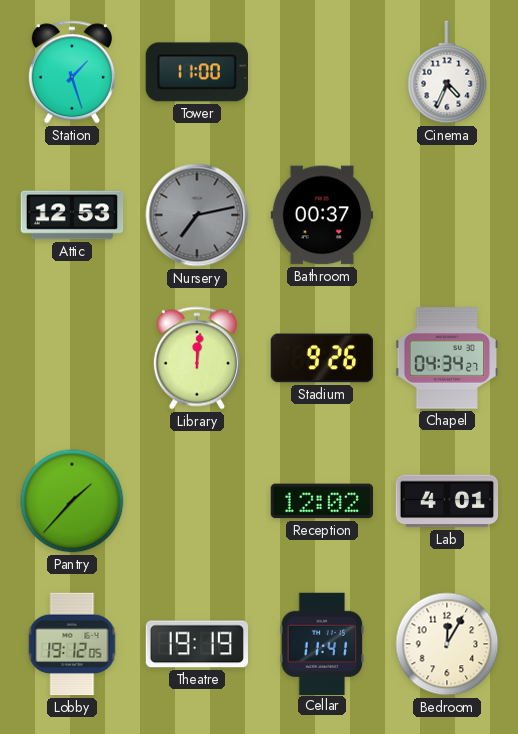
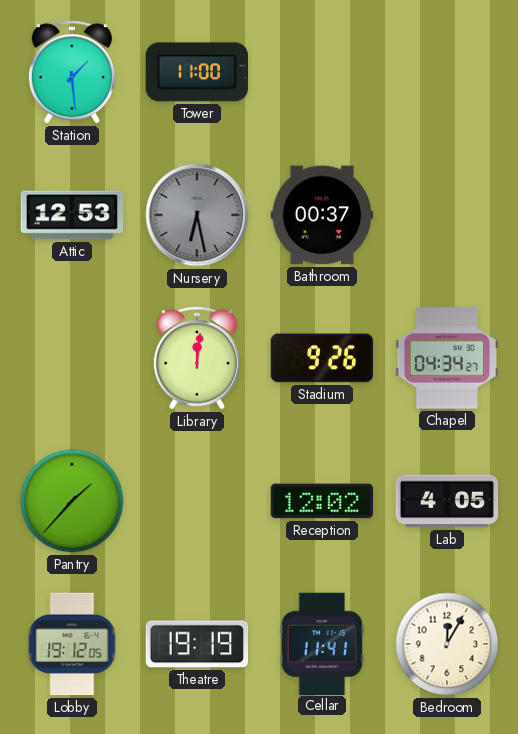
Station: 1:27 -> 1:29
Cinema: 4:34 -> none
Nursery: 7:13 -> 6:28
Lab: 4:01 -> 4:05
